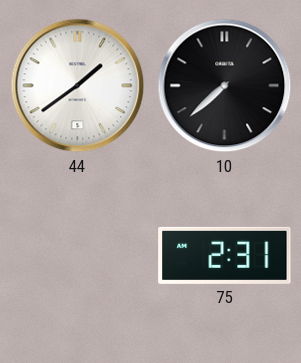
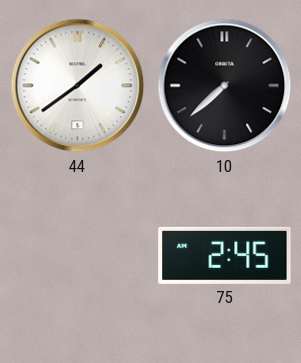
75: 2:31 -> 2:45
